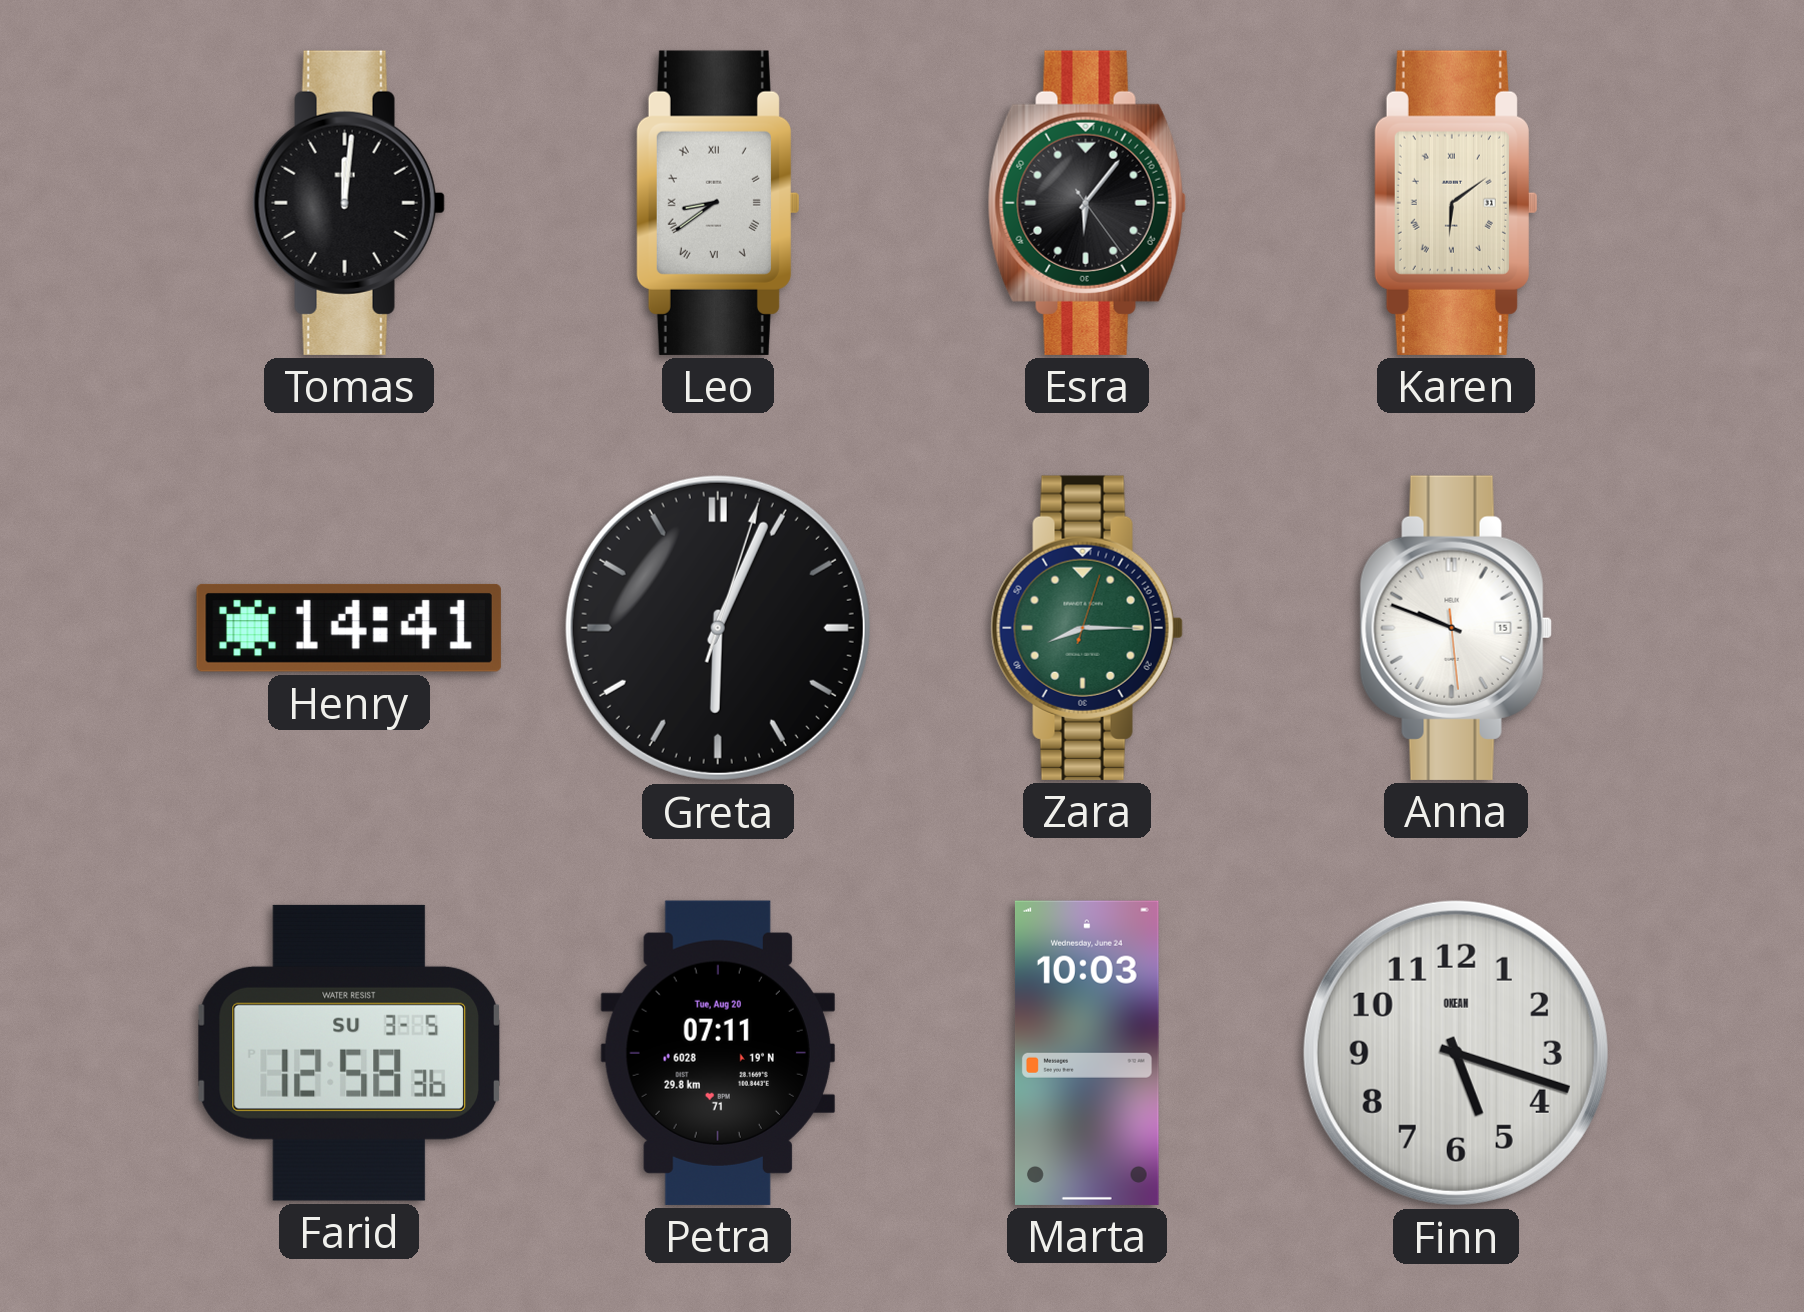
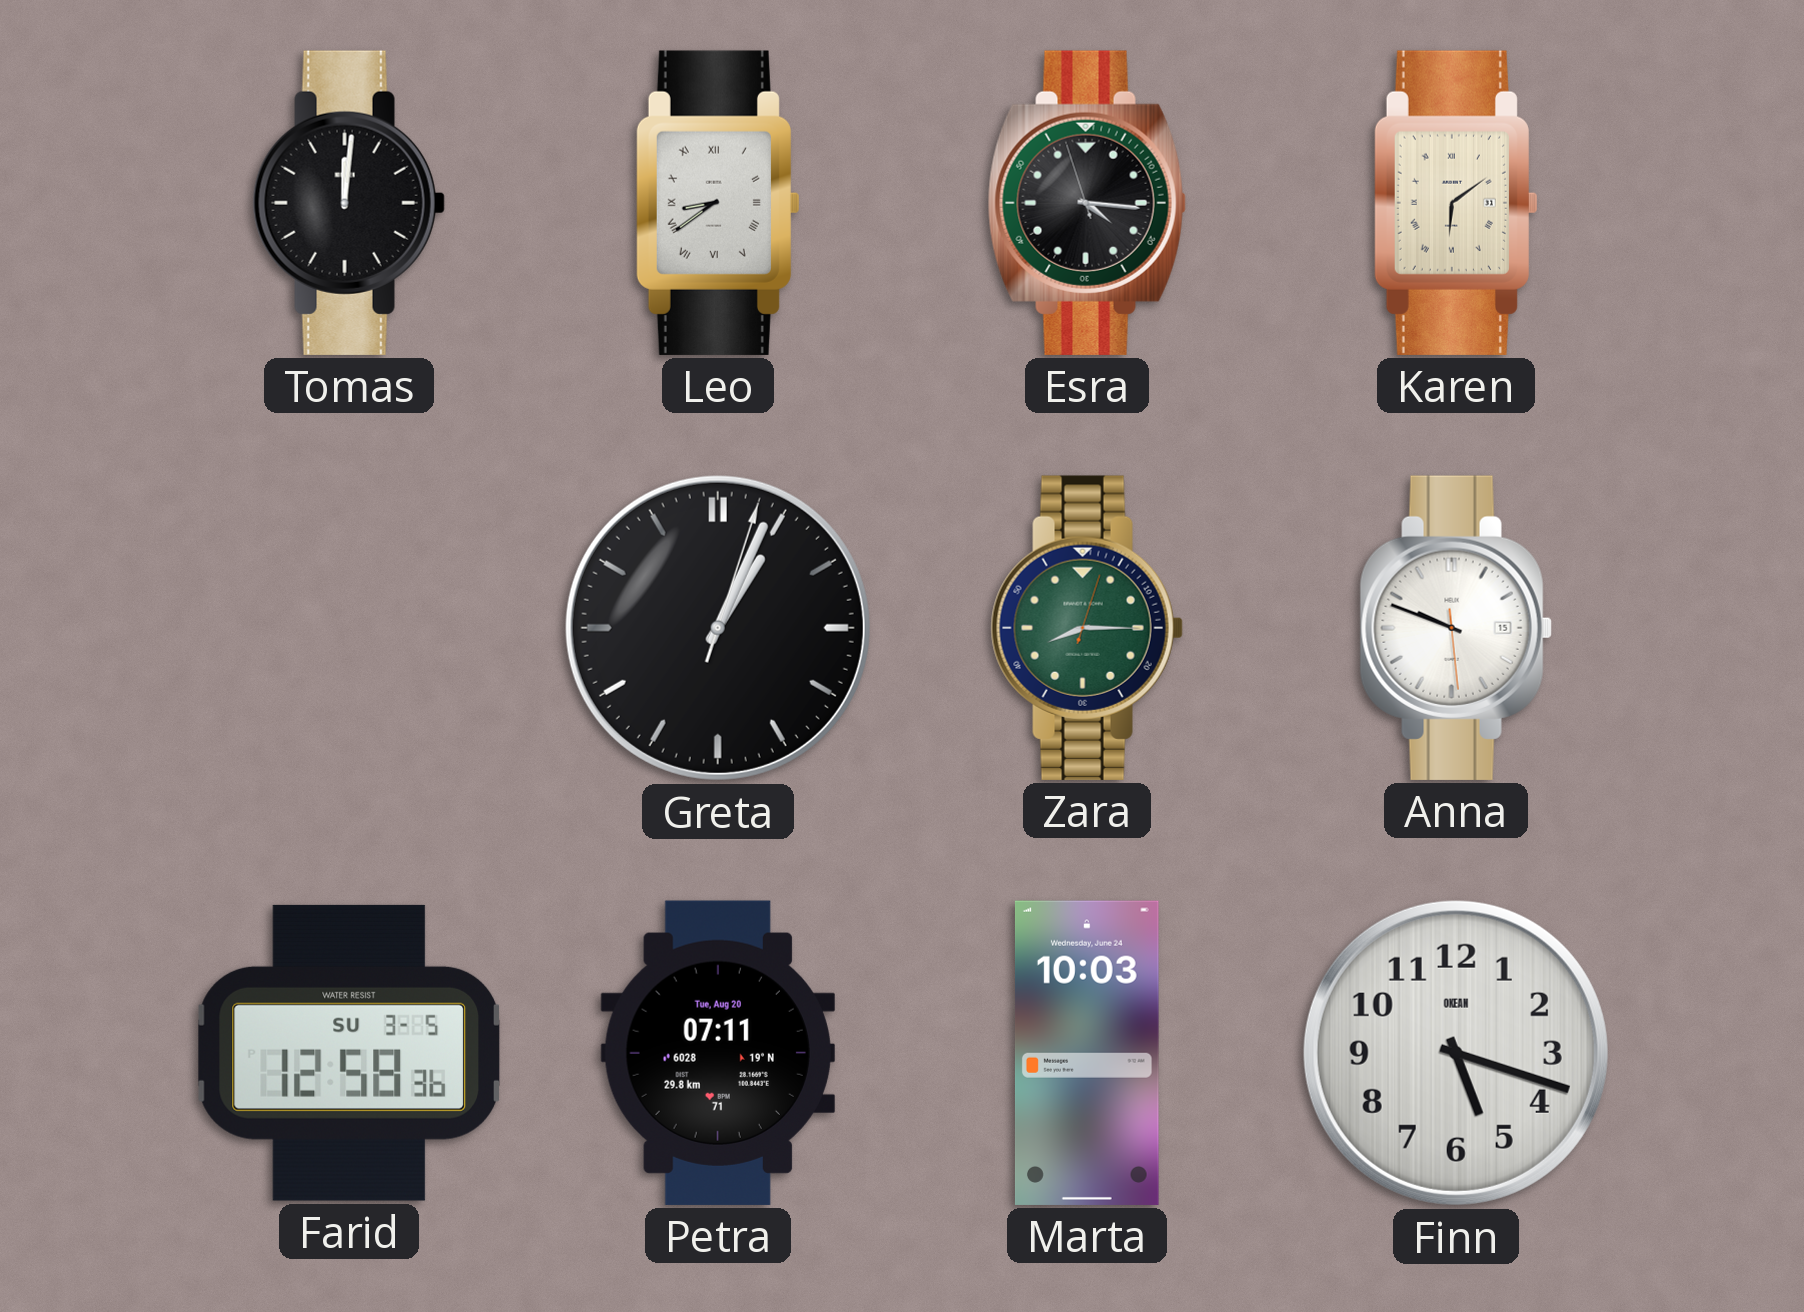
Esra: 6:06 -> 4:15
Henry: 14:41 -> none
Greta: 6:04 -> 1:04
